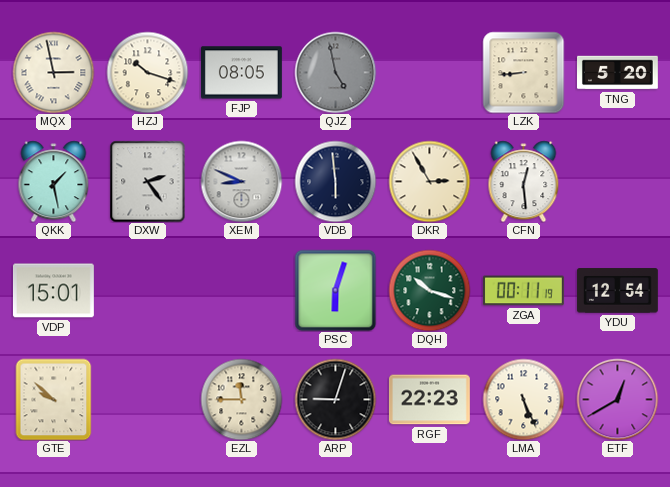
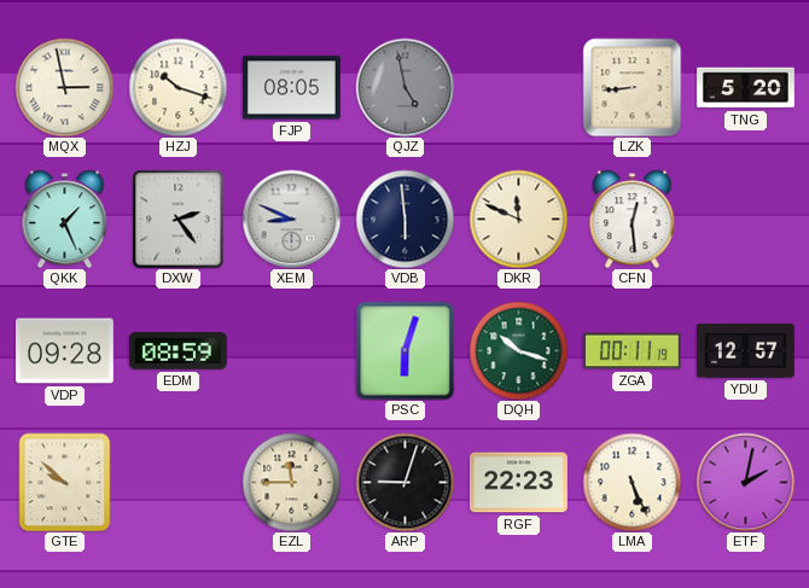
QKK: 1:28 -> 1:26
DKR: 2:55 -> 11:49
VDP: 15:01 -> 09:28
EDM: none -> 08:59
YDU: 12:54 -> 12:57
ETF: 12:40 -> 2:02
